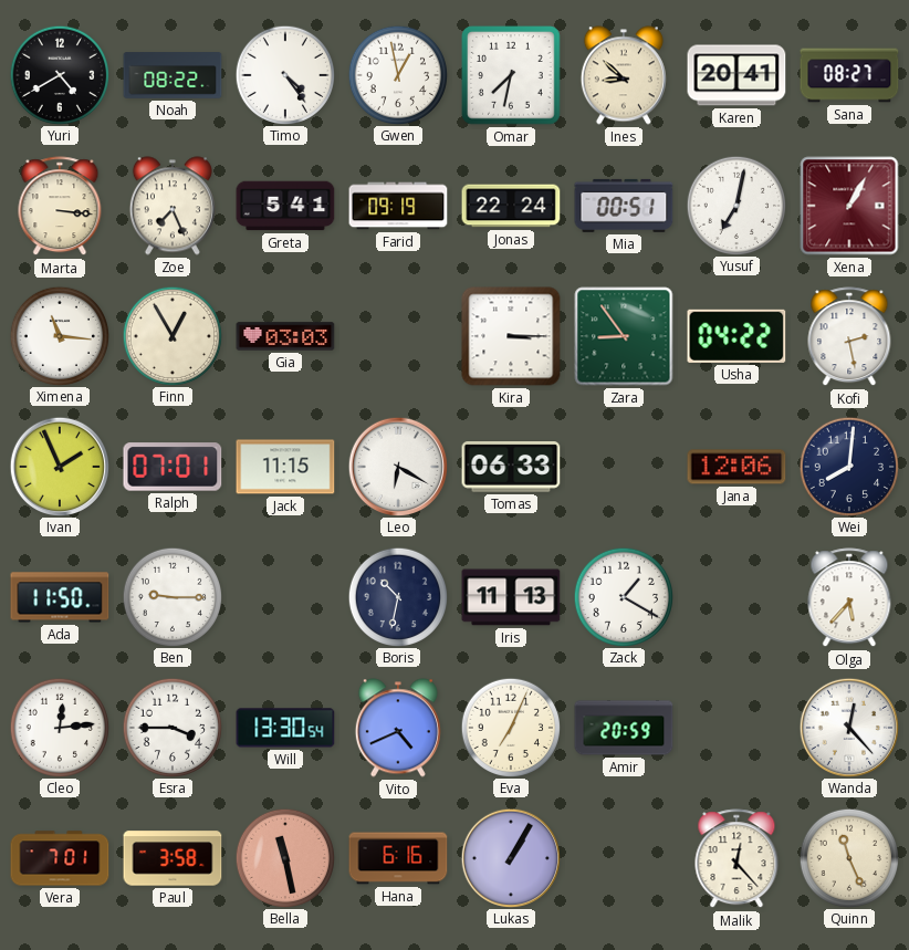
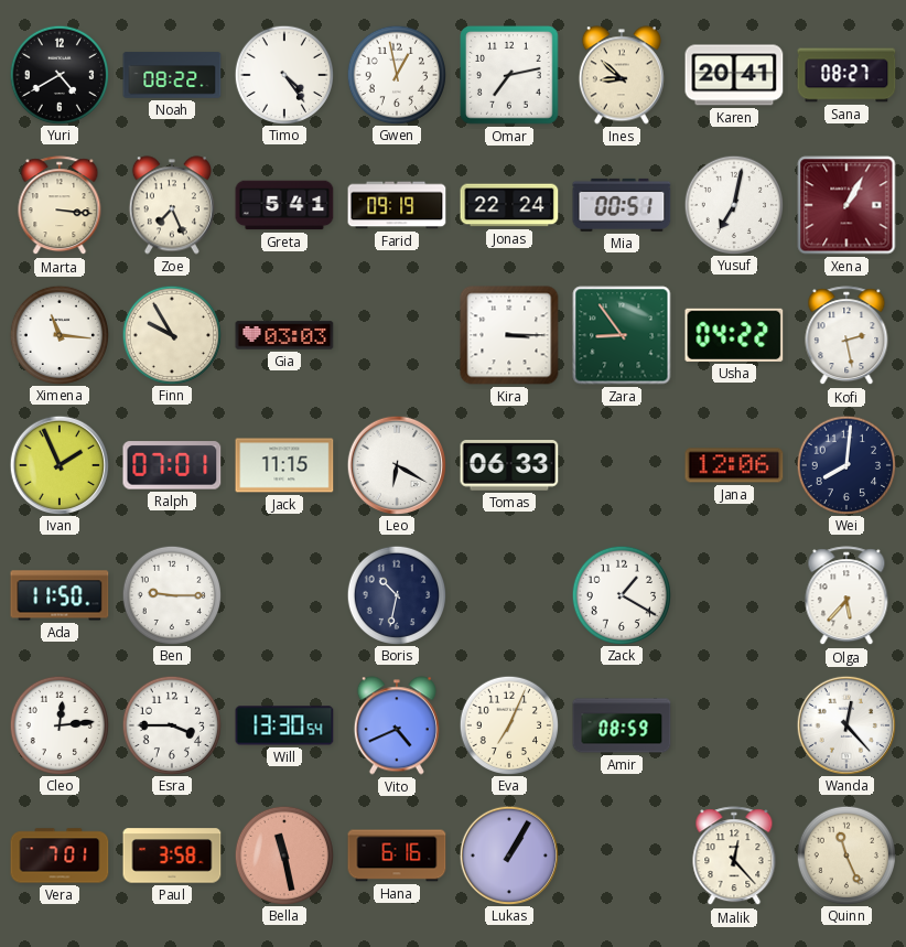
Omar: 7:32 -> 7:13
Finn: 12:55 -> 9:55
Iris: 11:13 -> none
Amir: 20:59 -> 08:59
